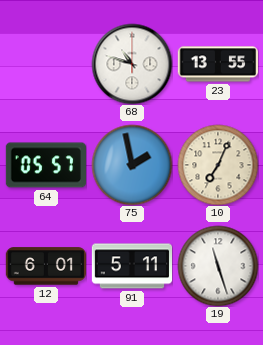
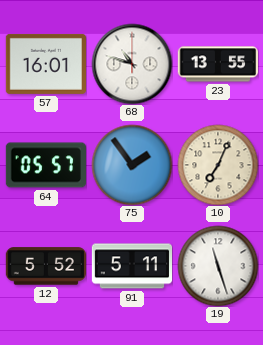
57: none -> 16:01
75: 1:58 -> 1:54
12: 6:01 -> 5:52
